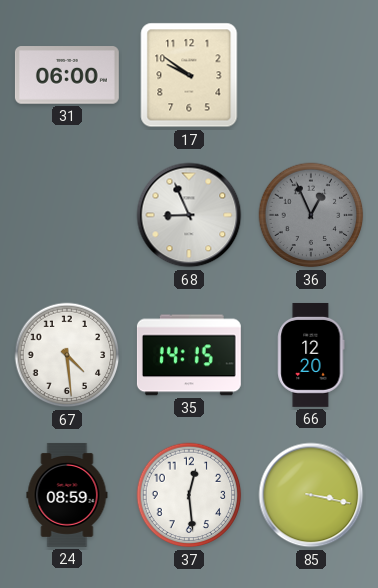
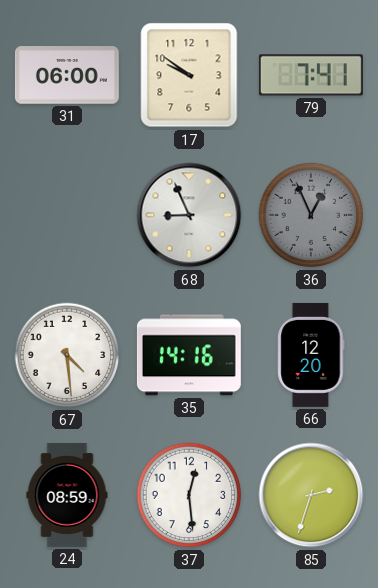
79: none -> 7:41
35: 14:15 -> 14:16
85: 3:17 -> 2:33
